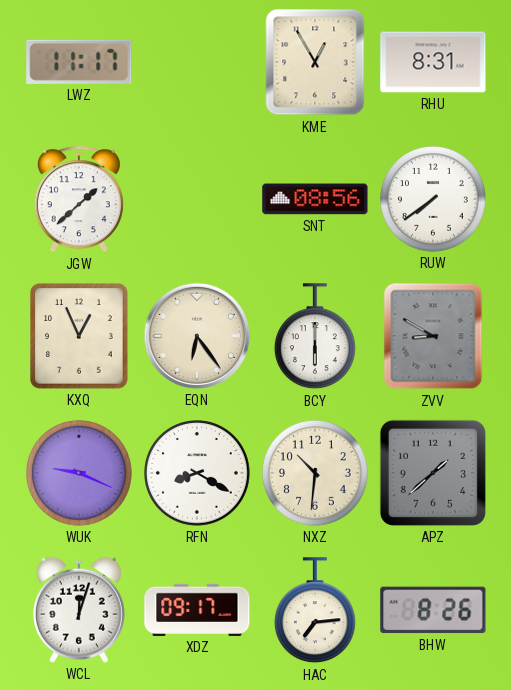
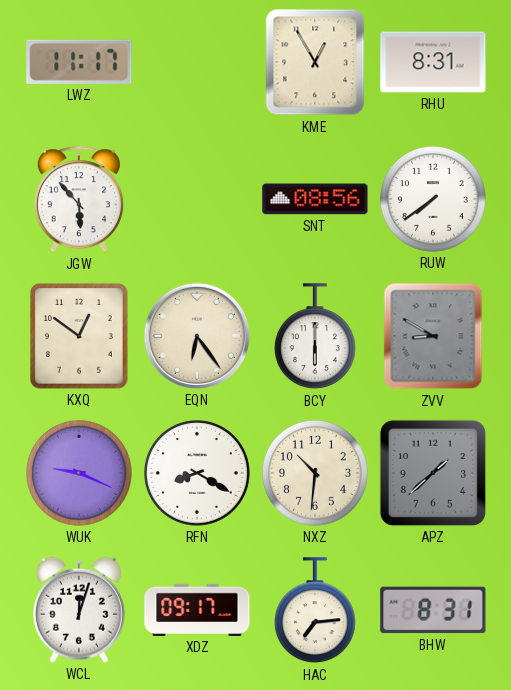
JGW: 1:38 -> 5:53
KXQ: 12:56 -> 12:51
BHW: 8:26 -> 8:31
